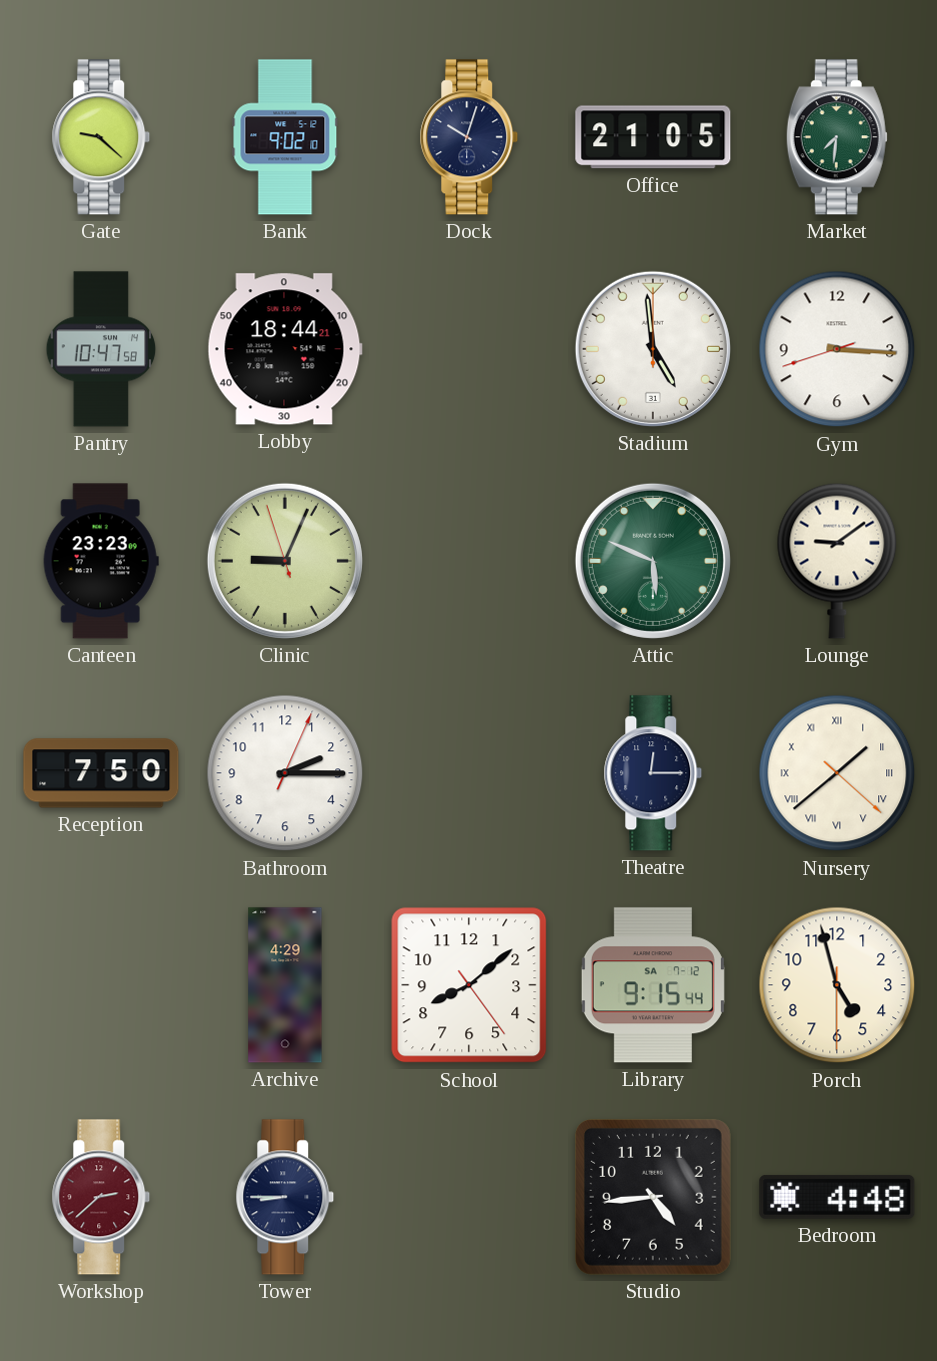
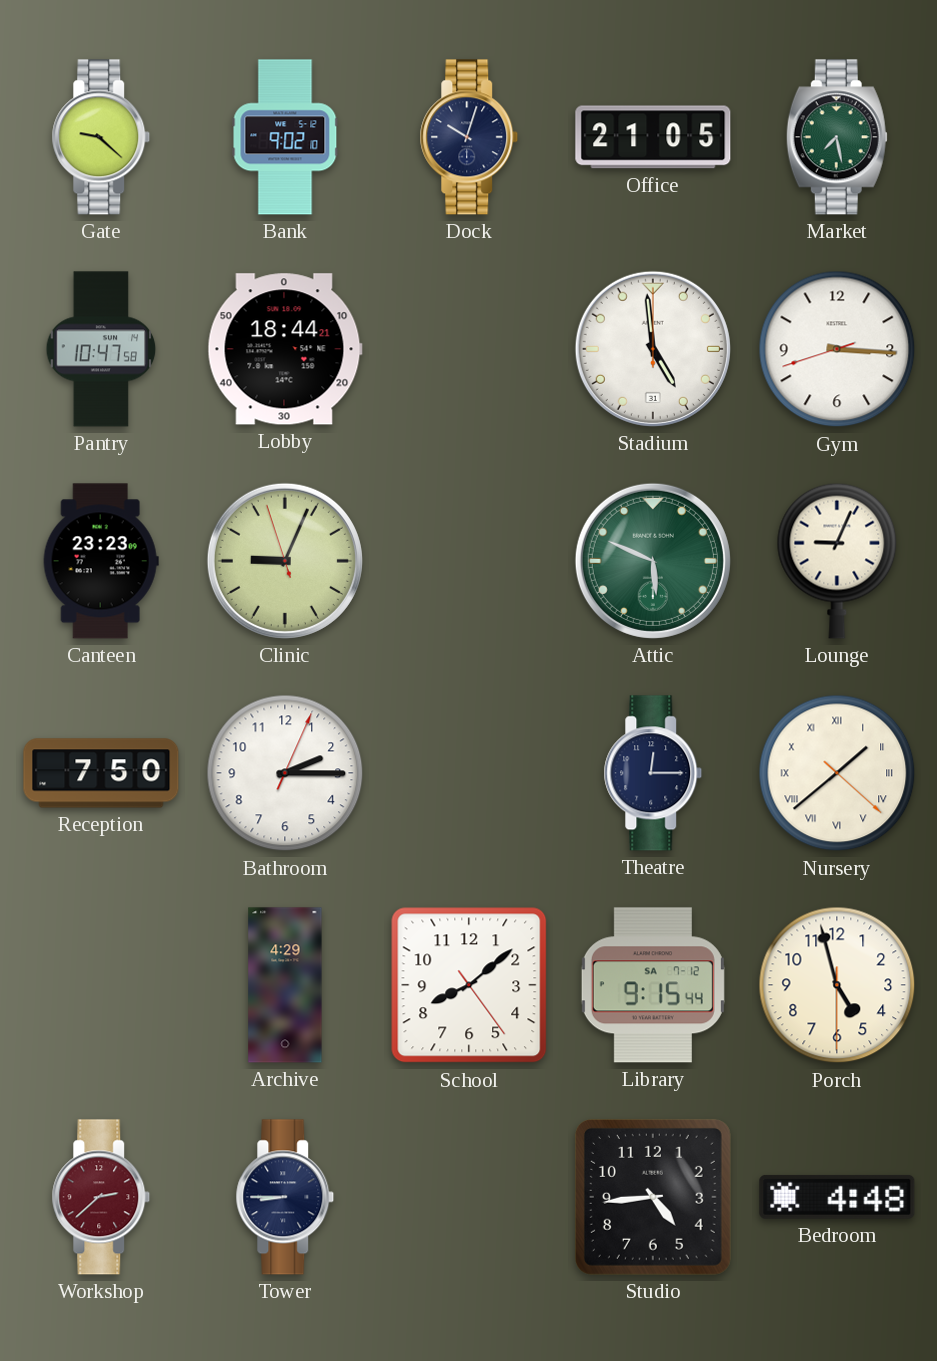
Market: 7:31 -> 7:28
Lounge: 9:09 -> 9:04
